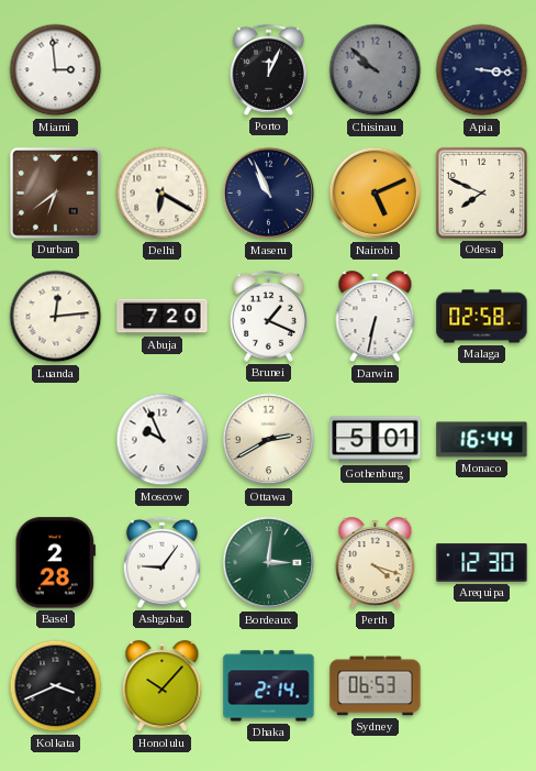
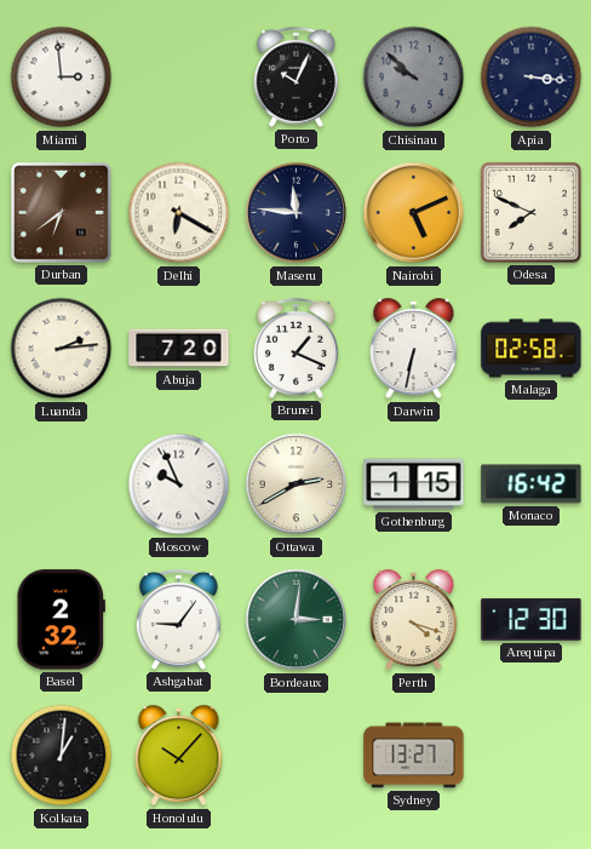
Porto: 12:04 -> 10:04
Maseru: 10:56 -> 11:46
Luanda: 12:14 -> 2:14
Gothenburg: 5:01 -> 1:15
Monaco: 16:44 -> 16:42
Basel: 2:28 -> 2:32
Kolkata: 3:41 -> 1:01
Dhaka: 2:14 -> none
Sydney: 06:53 -> 13:27
